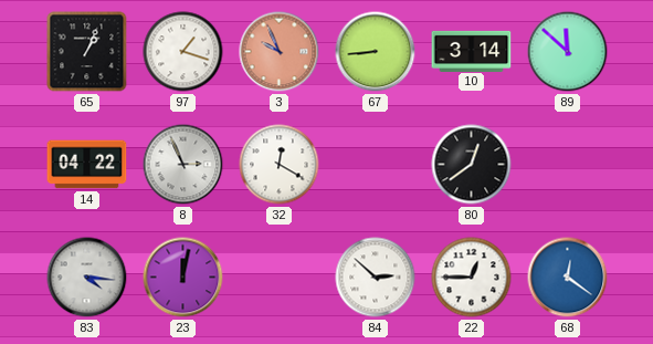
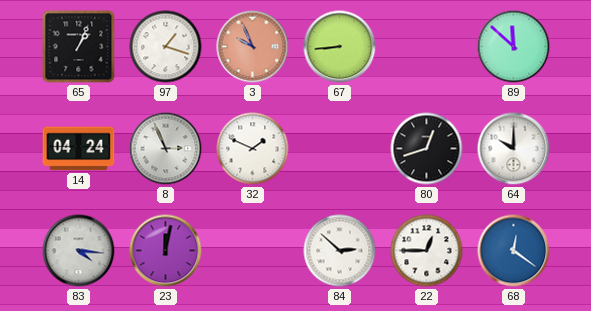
10: 3:14 -> none
14: 04:22 -> 04:24
32: 12:20 -> 1:49
80: 12:39 -> 12:42
64: none -> 10:00
